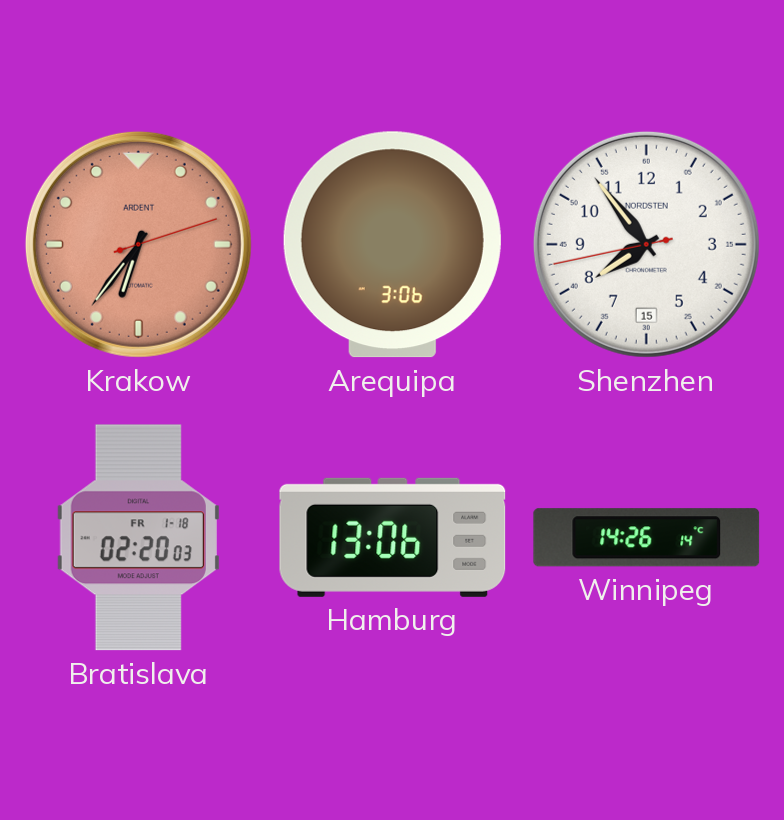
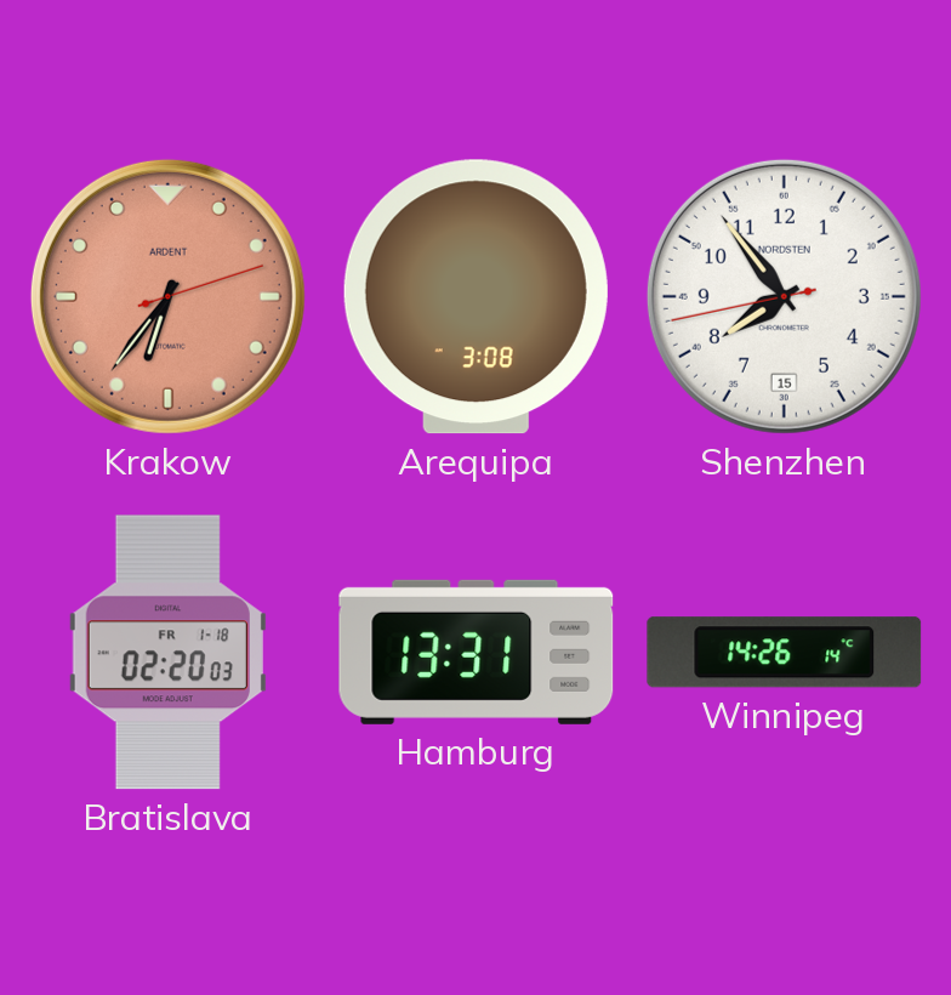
Arequipa: 3:06 -> 3:08
Hamburg: 13:06 -> 13:31
